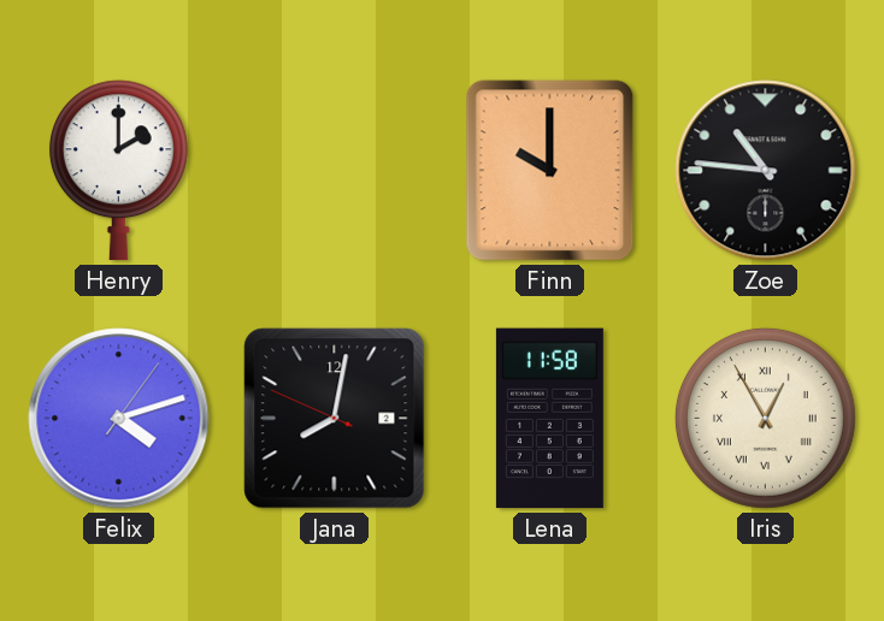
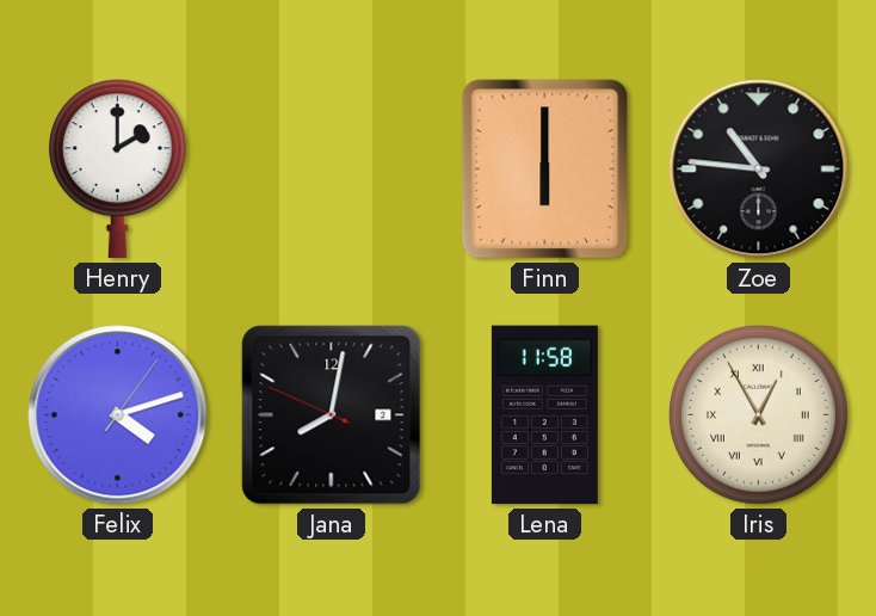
Finn: 10:00 -> 6:00
